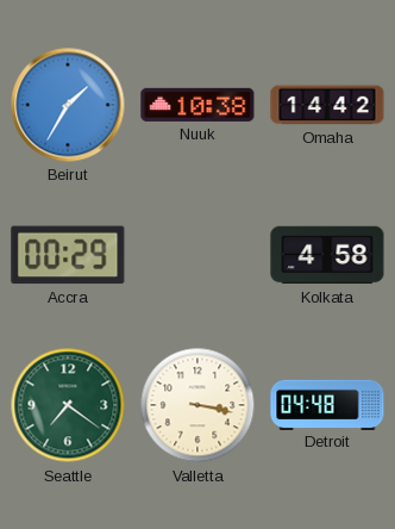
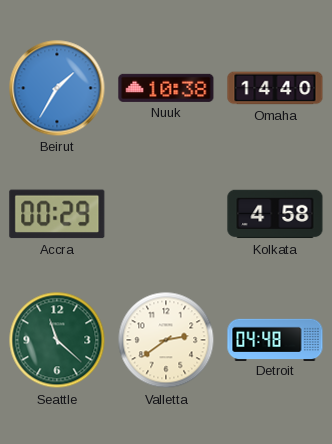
Omaha: 14:42 -> 14:40
Seattle: 7:21 -> 11:22
Valletta: 3:17 -> 2:39
